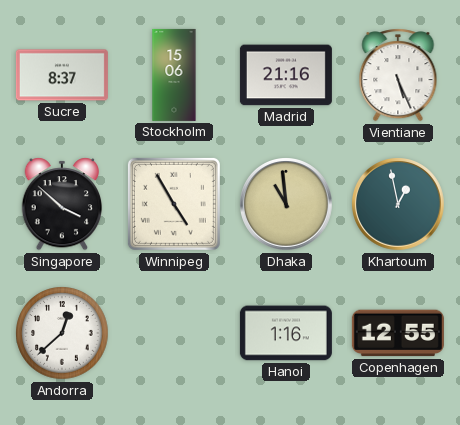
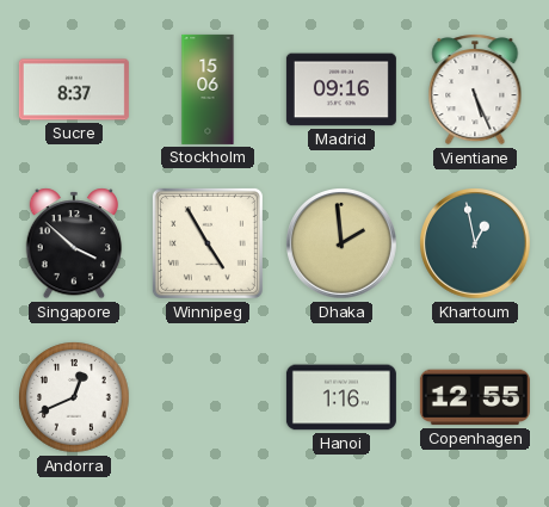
Madrid: 21:16 -> 09:16
Dhaka: 10:59 -> 1:59
Andorra: 12:38 -> 12:41
